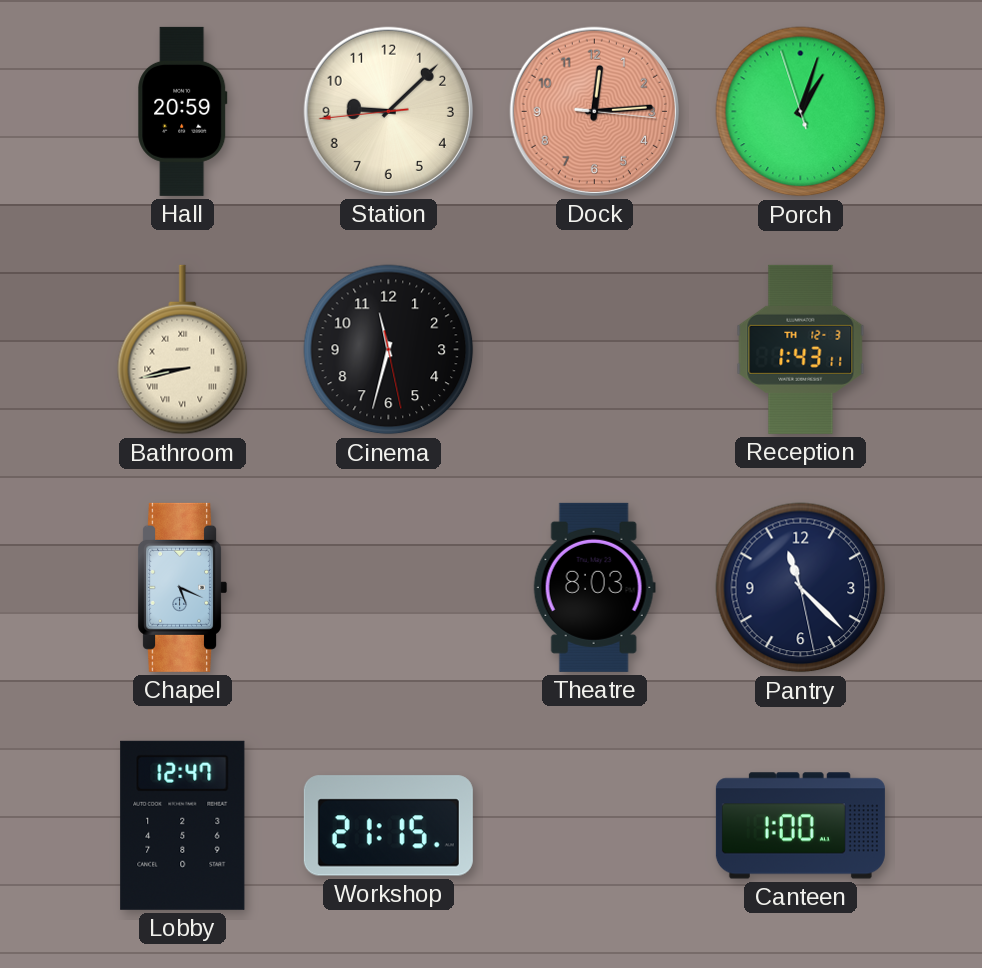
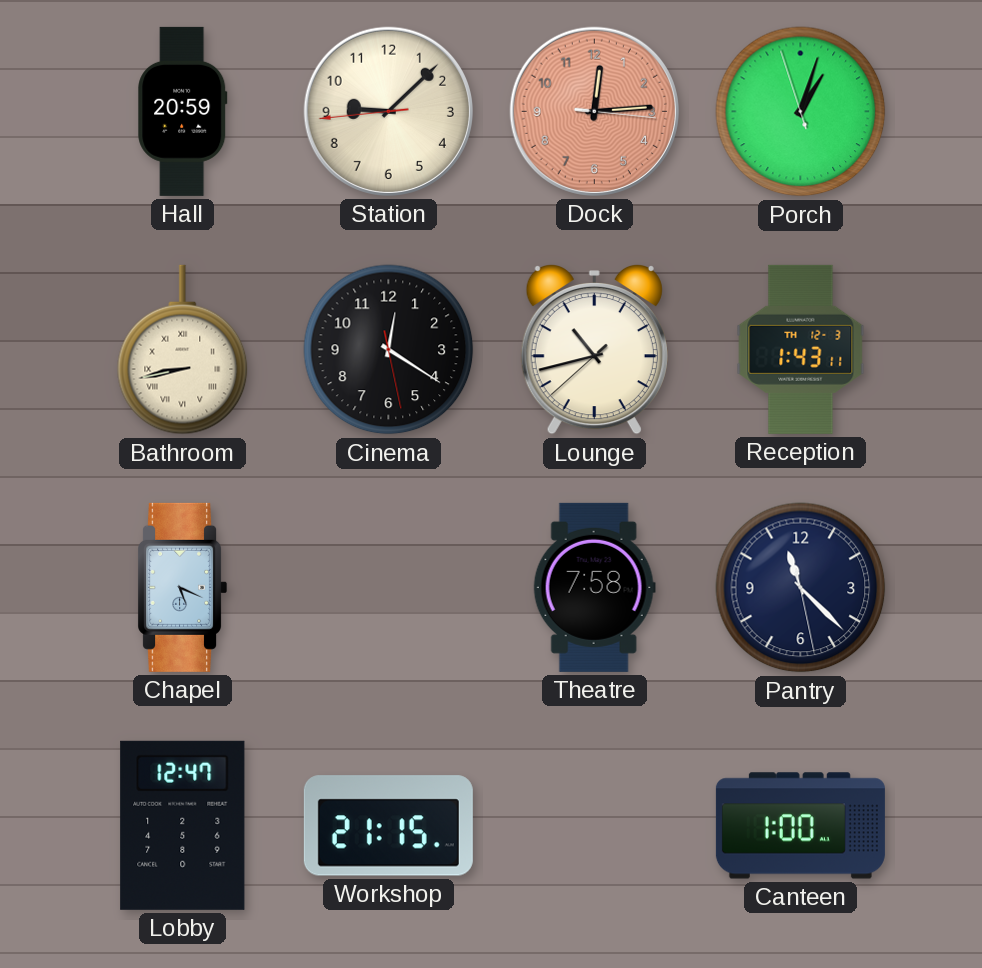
Cinema: 11:32 -> 12:20
Lounge: none -> 10:42
Theatre: 8:03 -> 7:58
